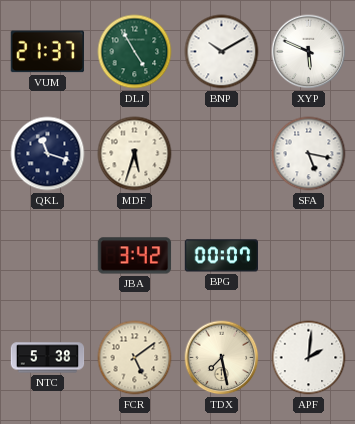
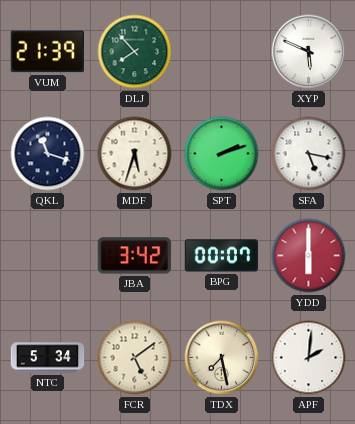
VUM: 21:37 -> 21:39
DLJ: 4:55 -> 7:53
BNP: 10:10 -> none
SPT: none -> 2:12
YDD: none -> 6:00
NTC: 5:38 -> 5:34
